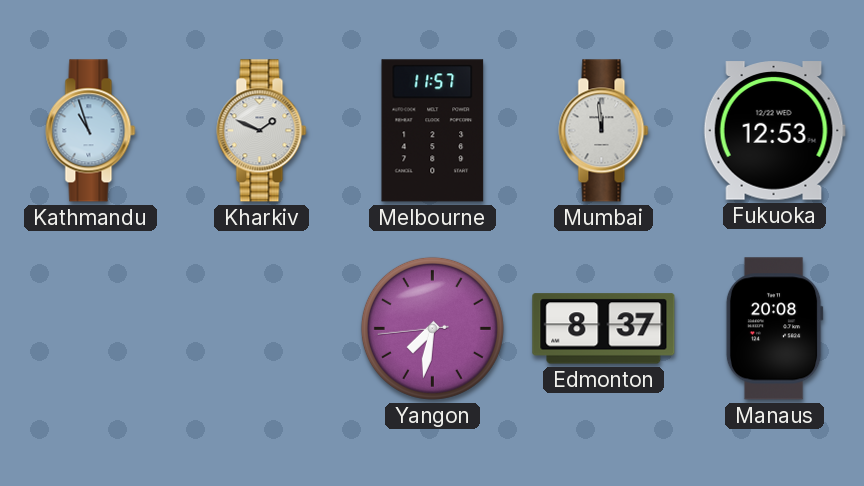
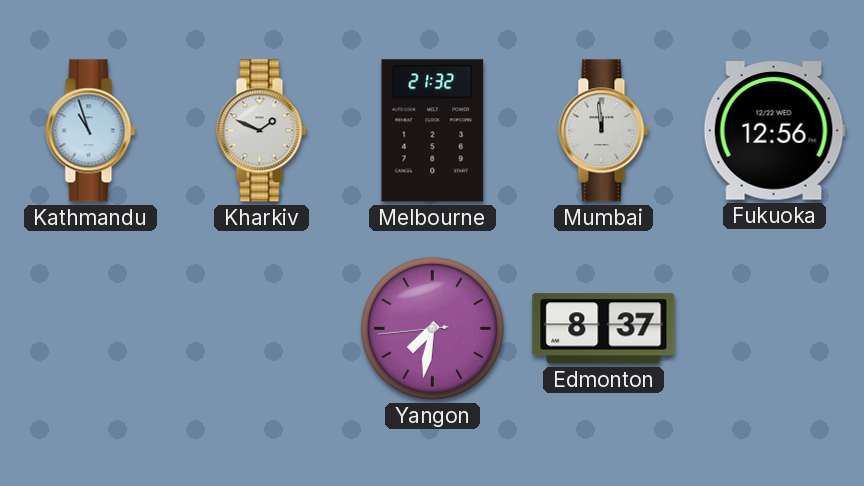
Melbourne: 11:57 -> 21:32
Fukuoka: 12:53 -> 12:56
Manaus: 20:08 -> none
